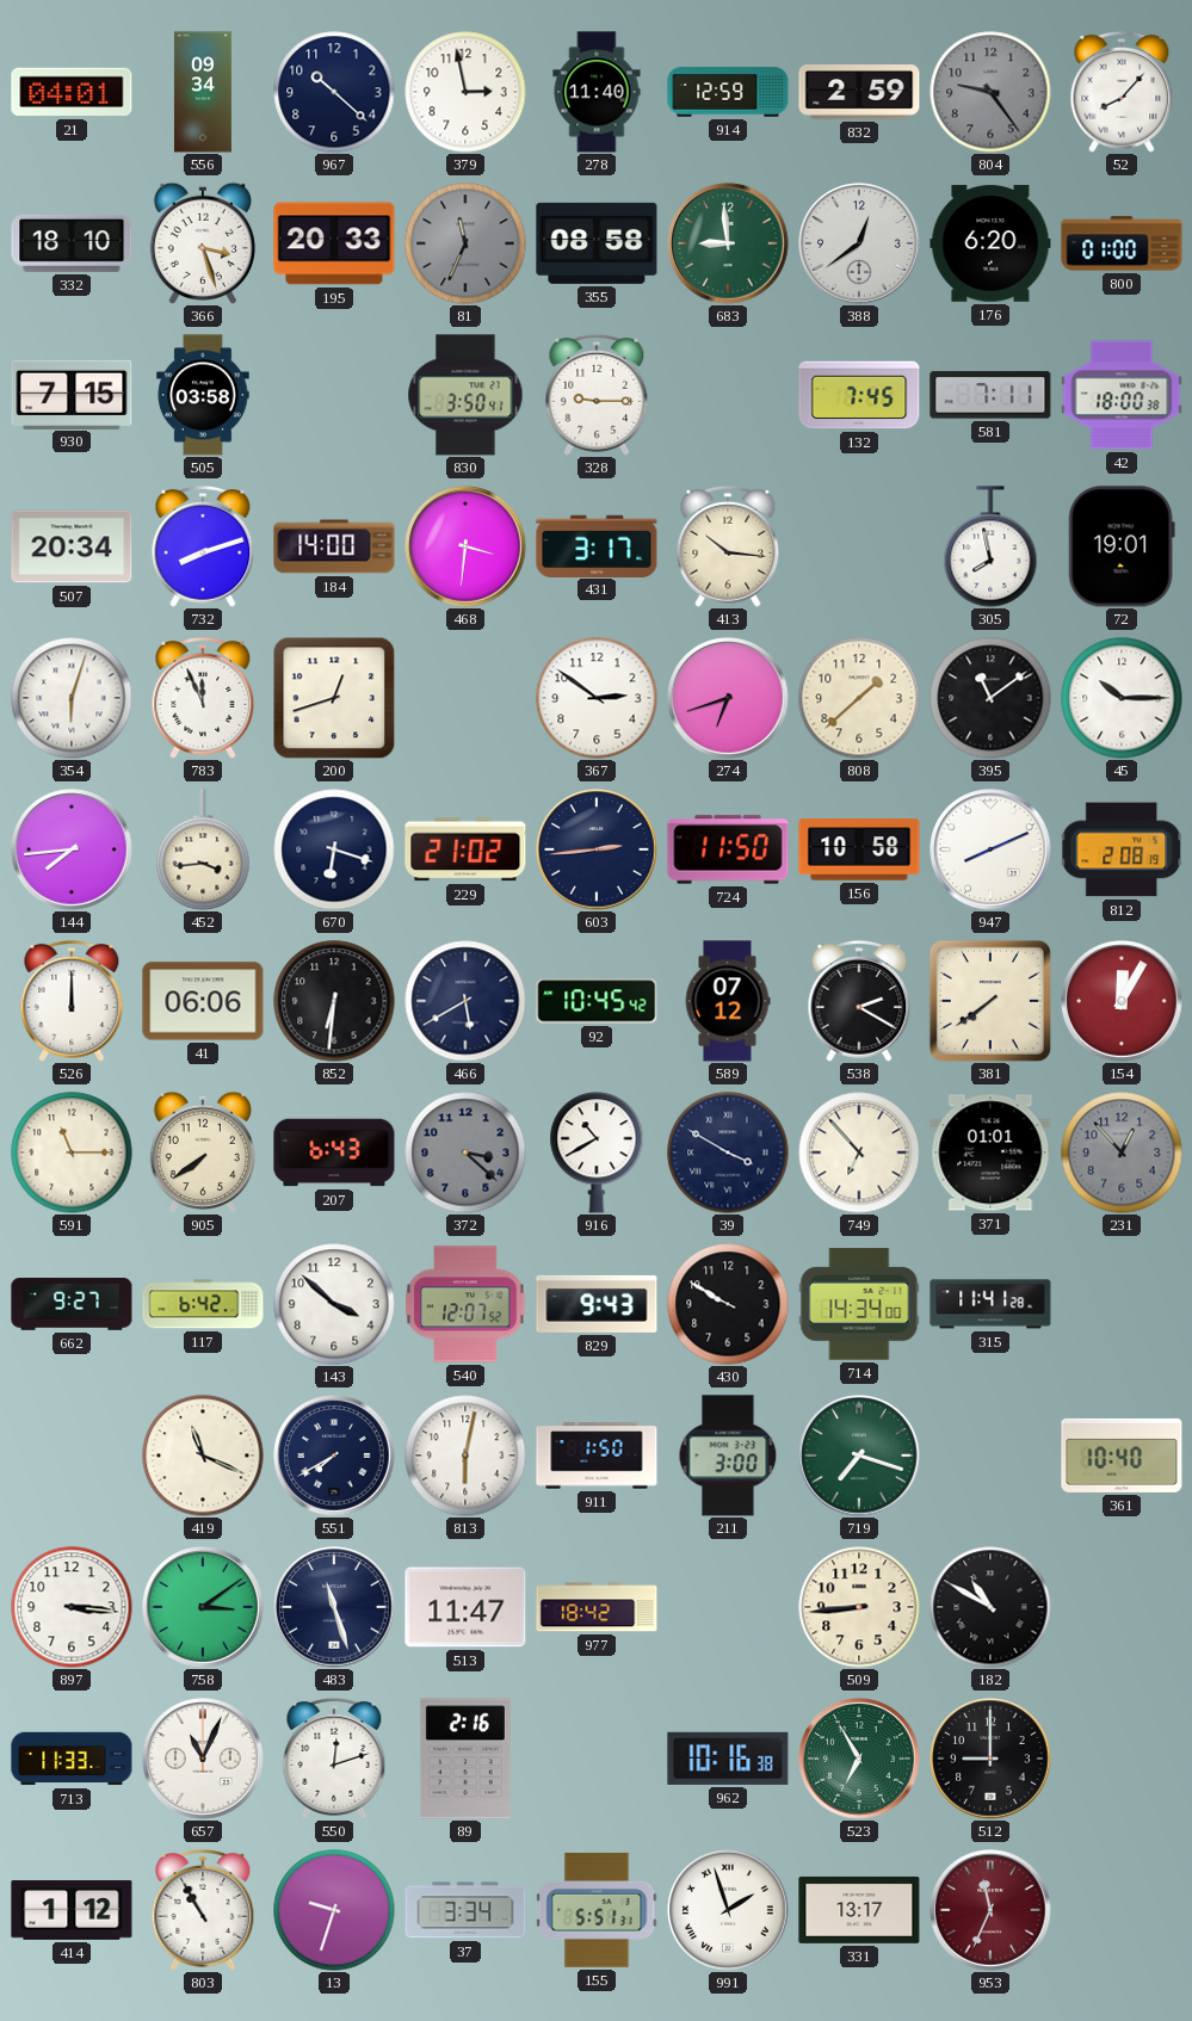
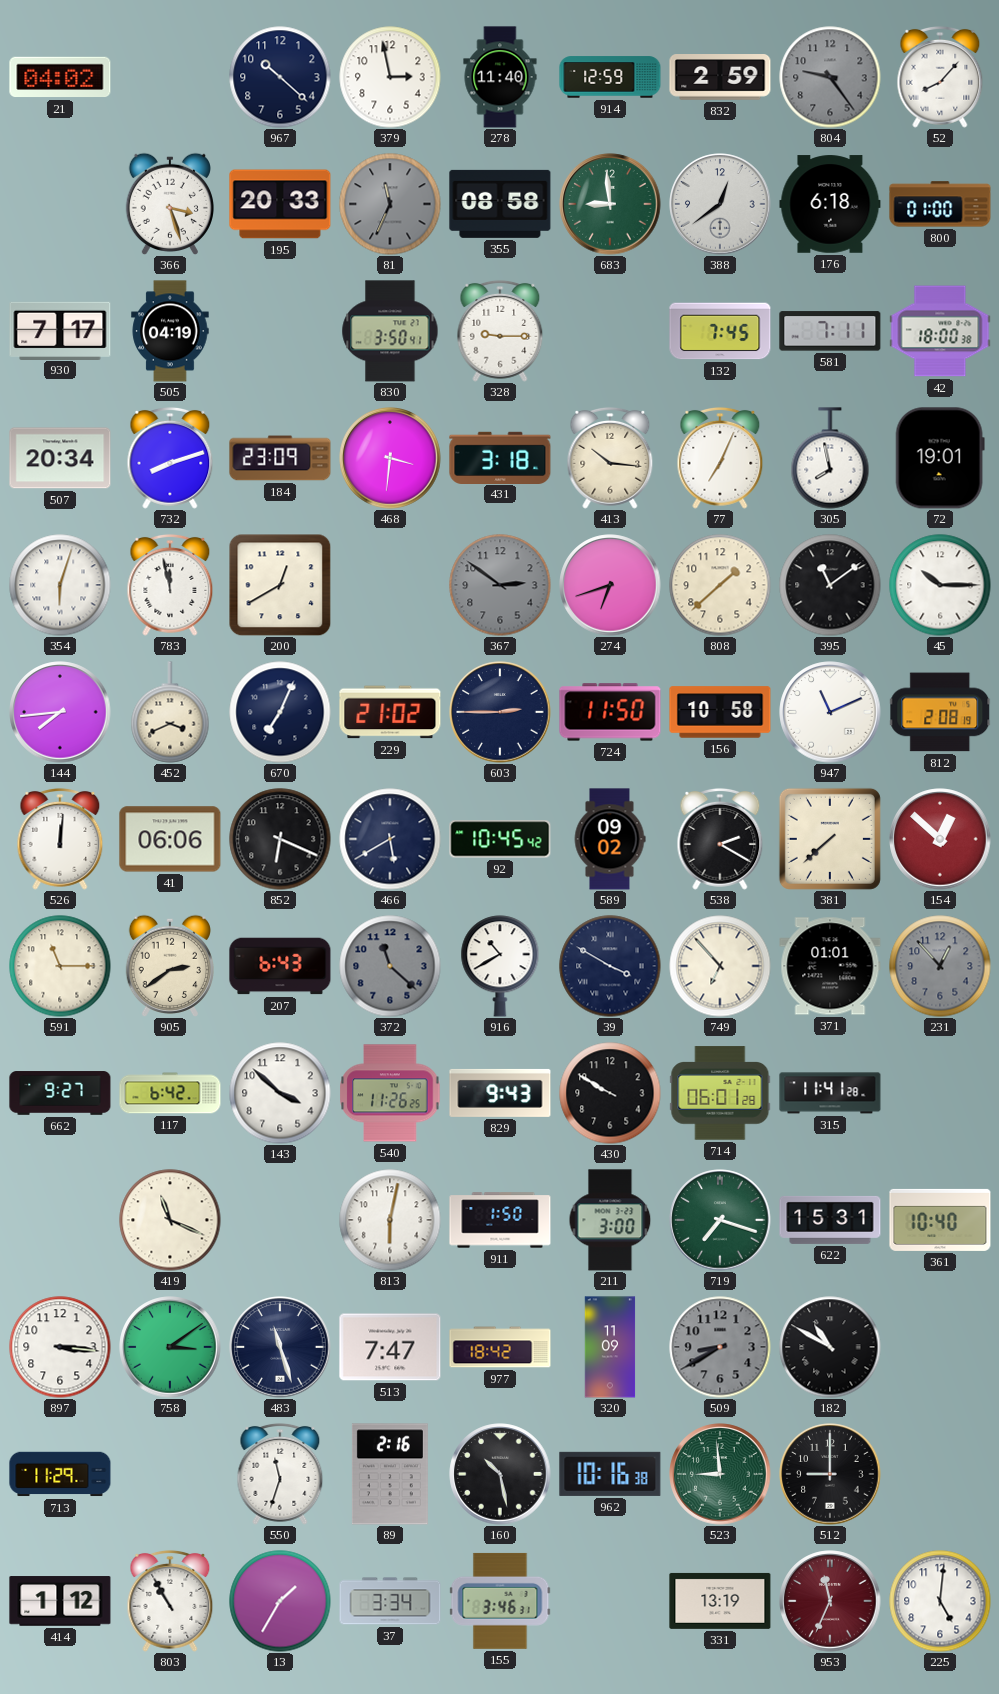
21: 04:01 -> 04:02
556: 09:34 -> none
332: 18:10 -> none
176: 6:20 -> 6:18
930: 7:15 -> 7:17
505: 03:58 -> 04:19
184: 14:00 -> 23:09
431: 3:17 -> 3:18
77: none -> 7:04
783: 11:56 -> 11:58
200: 12:42 -> 12:40
367 dial: white -> grey
452: 3:44 -> 3:41
670: 6:18 -> 7:04
603: 2:44 -> 2:45
947: 8:11 -> 11:11
526: 12:00 -> 12:01
852: 6:31 -> 6:19
589: 07:12 -> 09:02
381: 7:39 -> 7:38
154: 12:05 -> 12:52
905: 7:39 -> 2:39
372: 3:22 -> 11:22
540: 12:07 -> 11:26
714: 14:34 -> 06:01
551: 7:40 -> none
622: none -> 15:31
513: 11:47 -> 7:47
320: none -> 11:09
509: 8:44 -> 8:40
509 dial: cream -> grey
713: 11:33 -> 11:29
657: 11:04 -> none
550: 12:12 -> 11:33
160: none -> 10:28
523: 6:55 -> 8:59
13: 9:33 -> 1:35
155: 5:51 -> 3:46
991: 1:57 -> none
331: 13:17 -> 13:19
225: none -> 5:01
